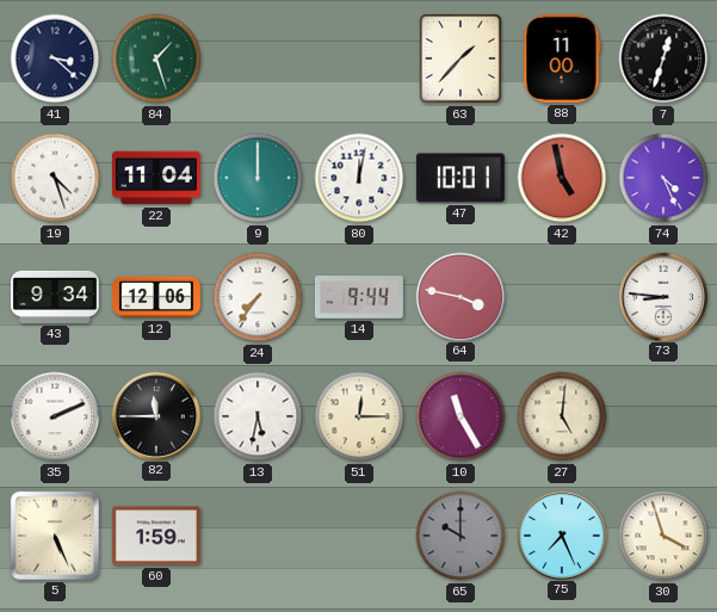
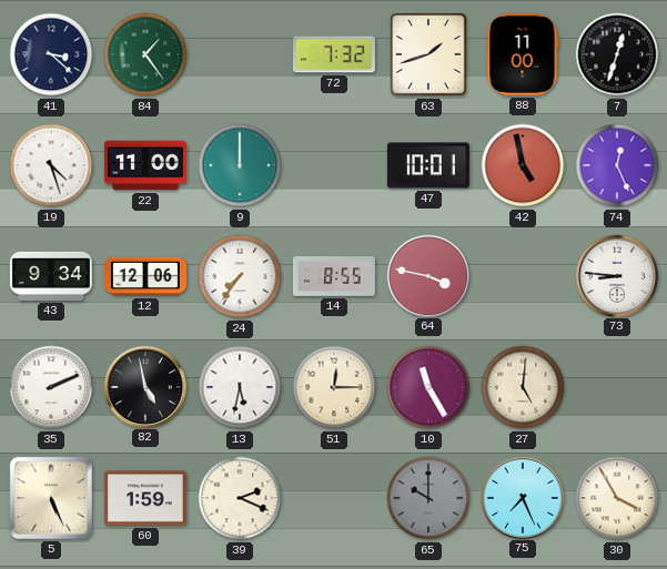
84: 1:27 -> 1:24
72: none -> 7:32
63: 1:37 -> 1:42
22: 11:04 -> 11:00
80: 12:02 -> none
74: 4:26 -> 12:26
14: 9:44 -> 8:55
82: 11:45 -> 4:58
39: none -> 2:19
30: 3:57 -> 3:55
